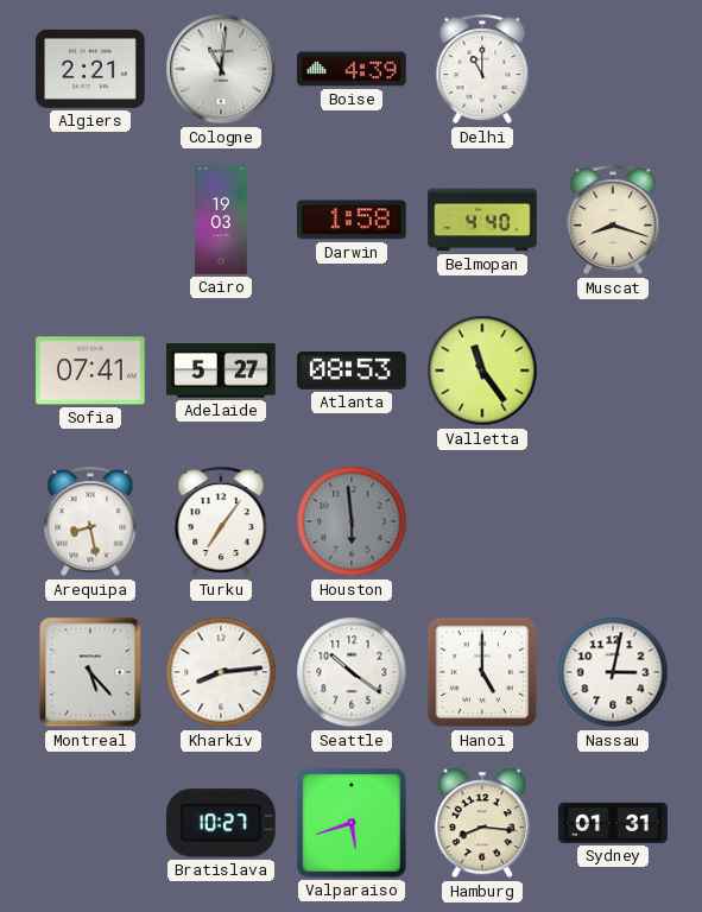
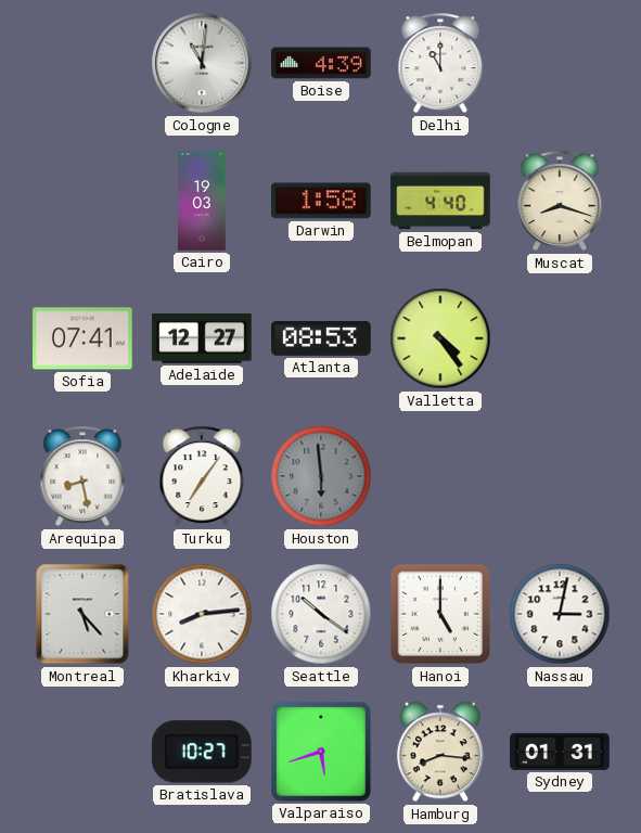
Algiers: 2:21 -> none
Adelaide: 5:27 -> 12:27
Valletta: 11:24 -> 4:24
